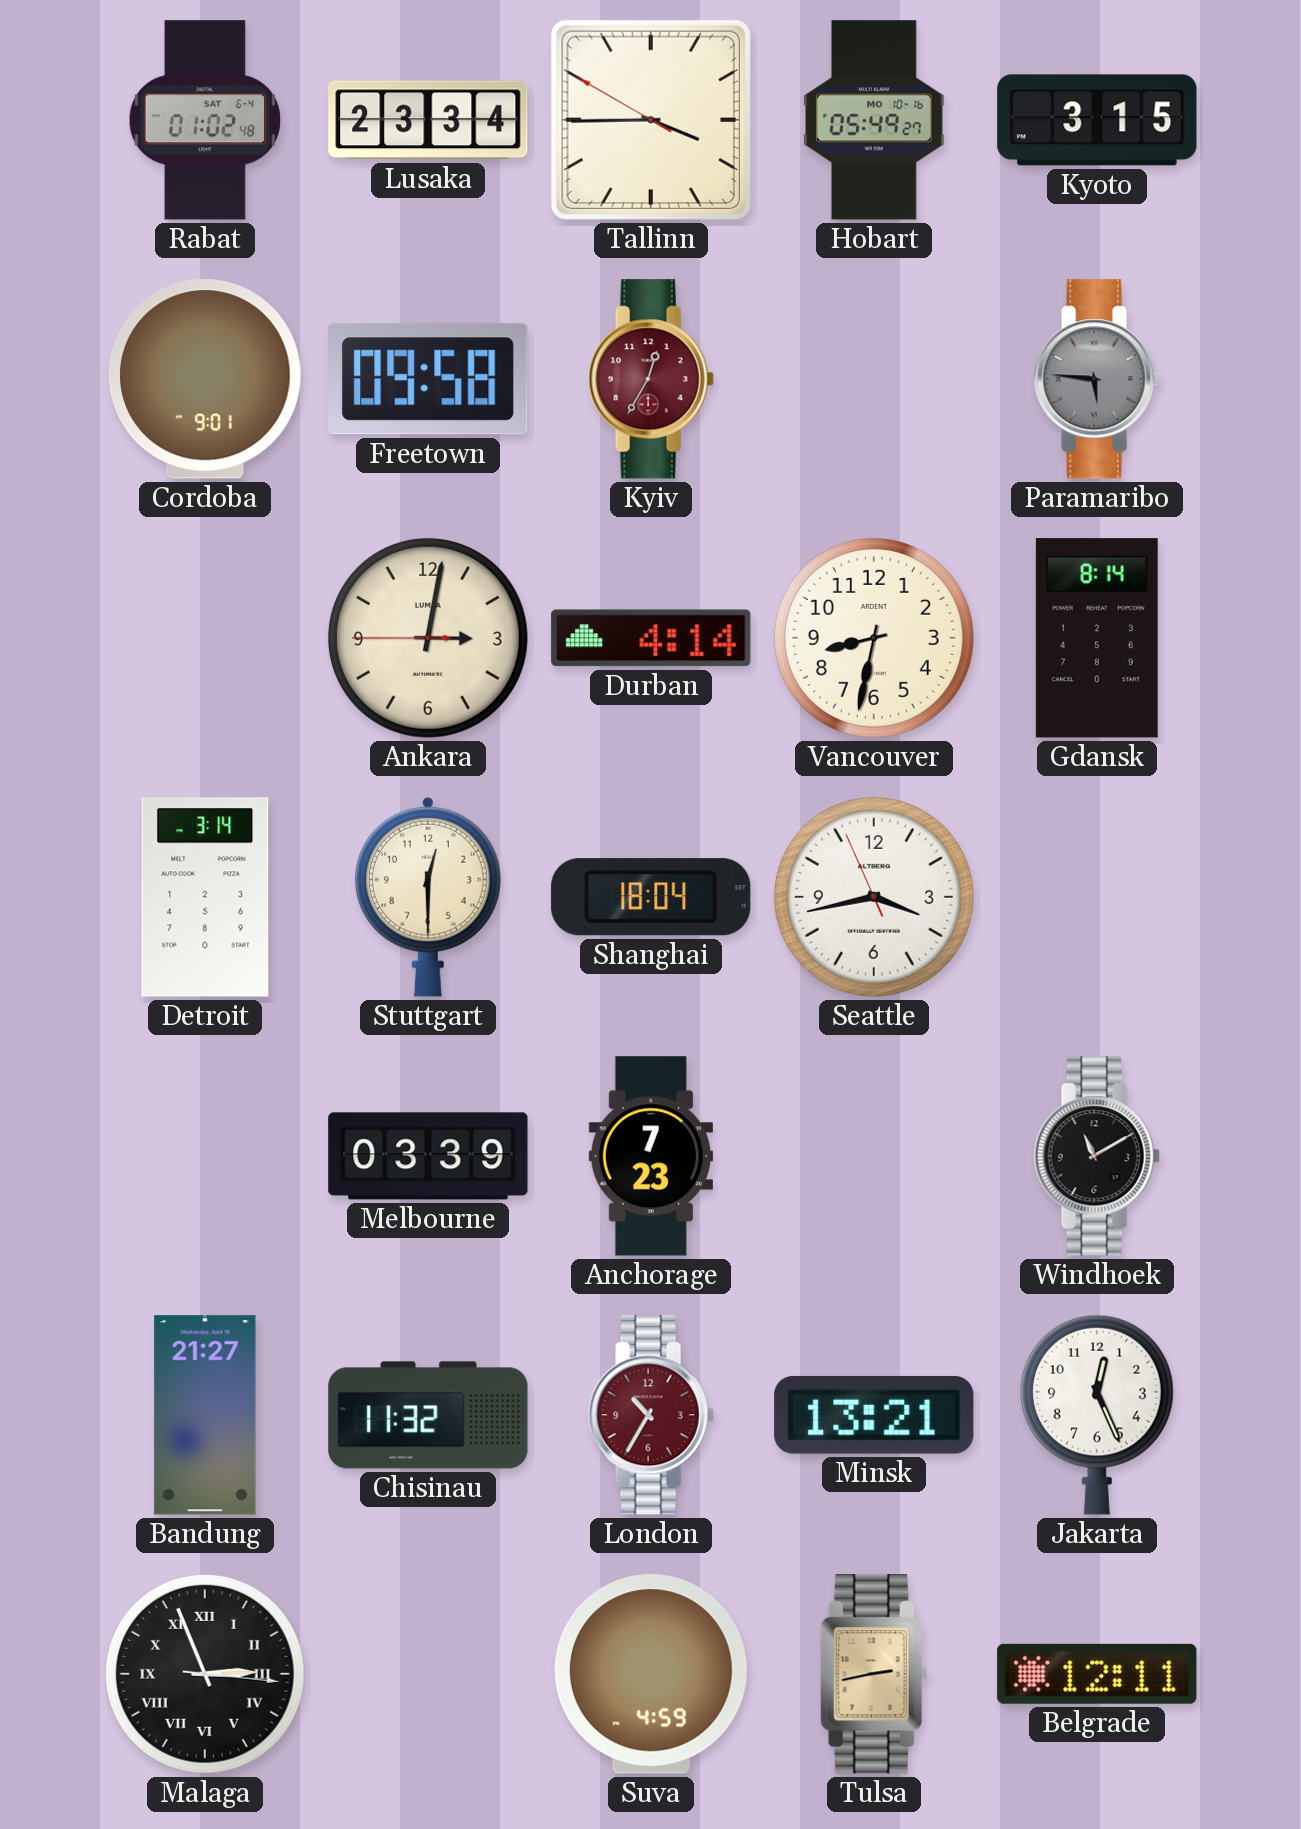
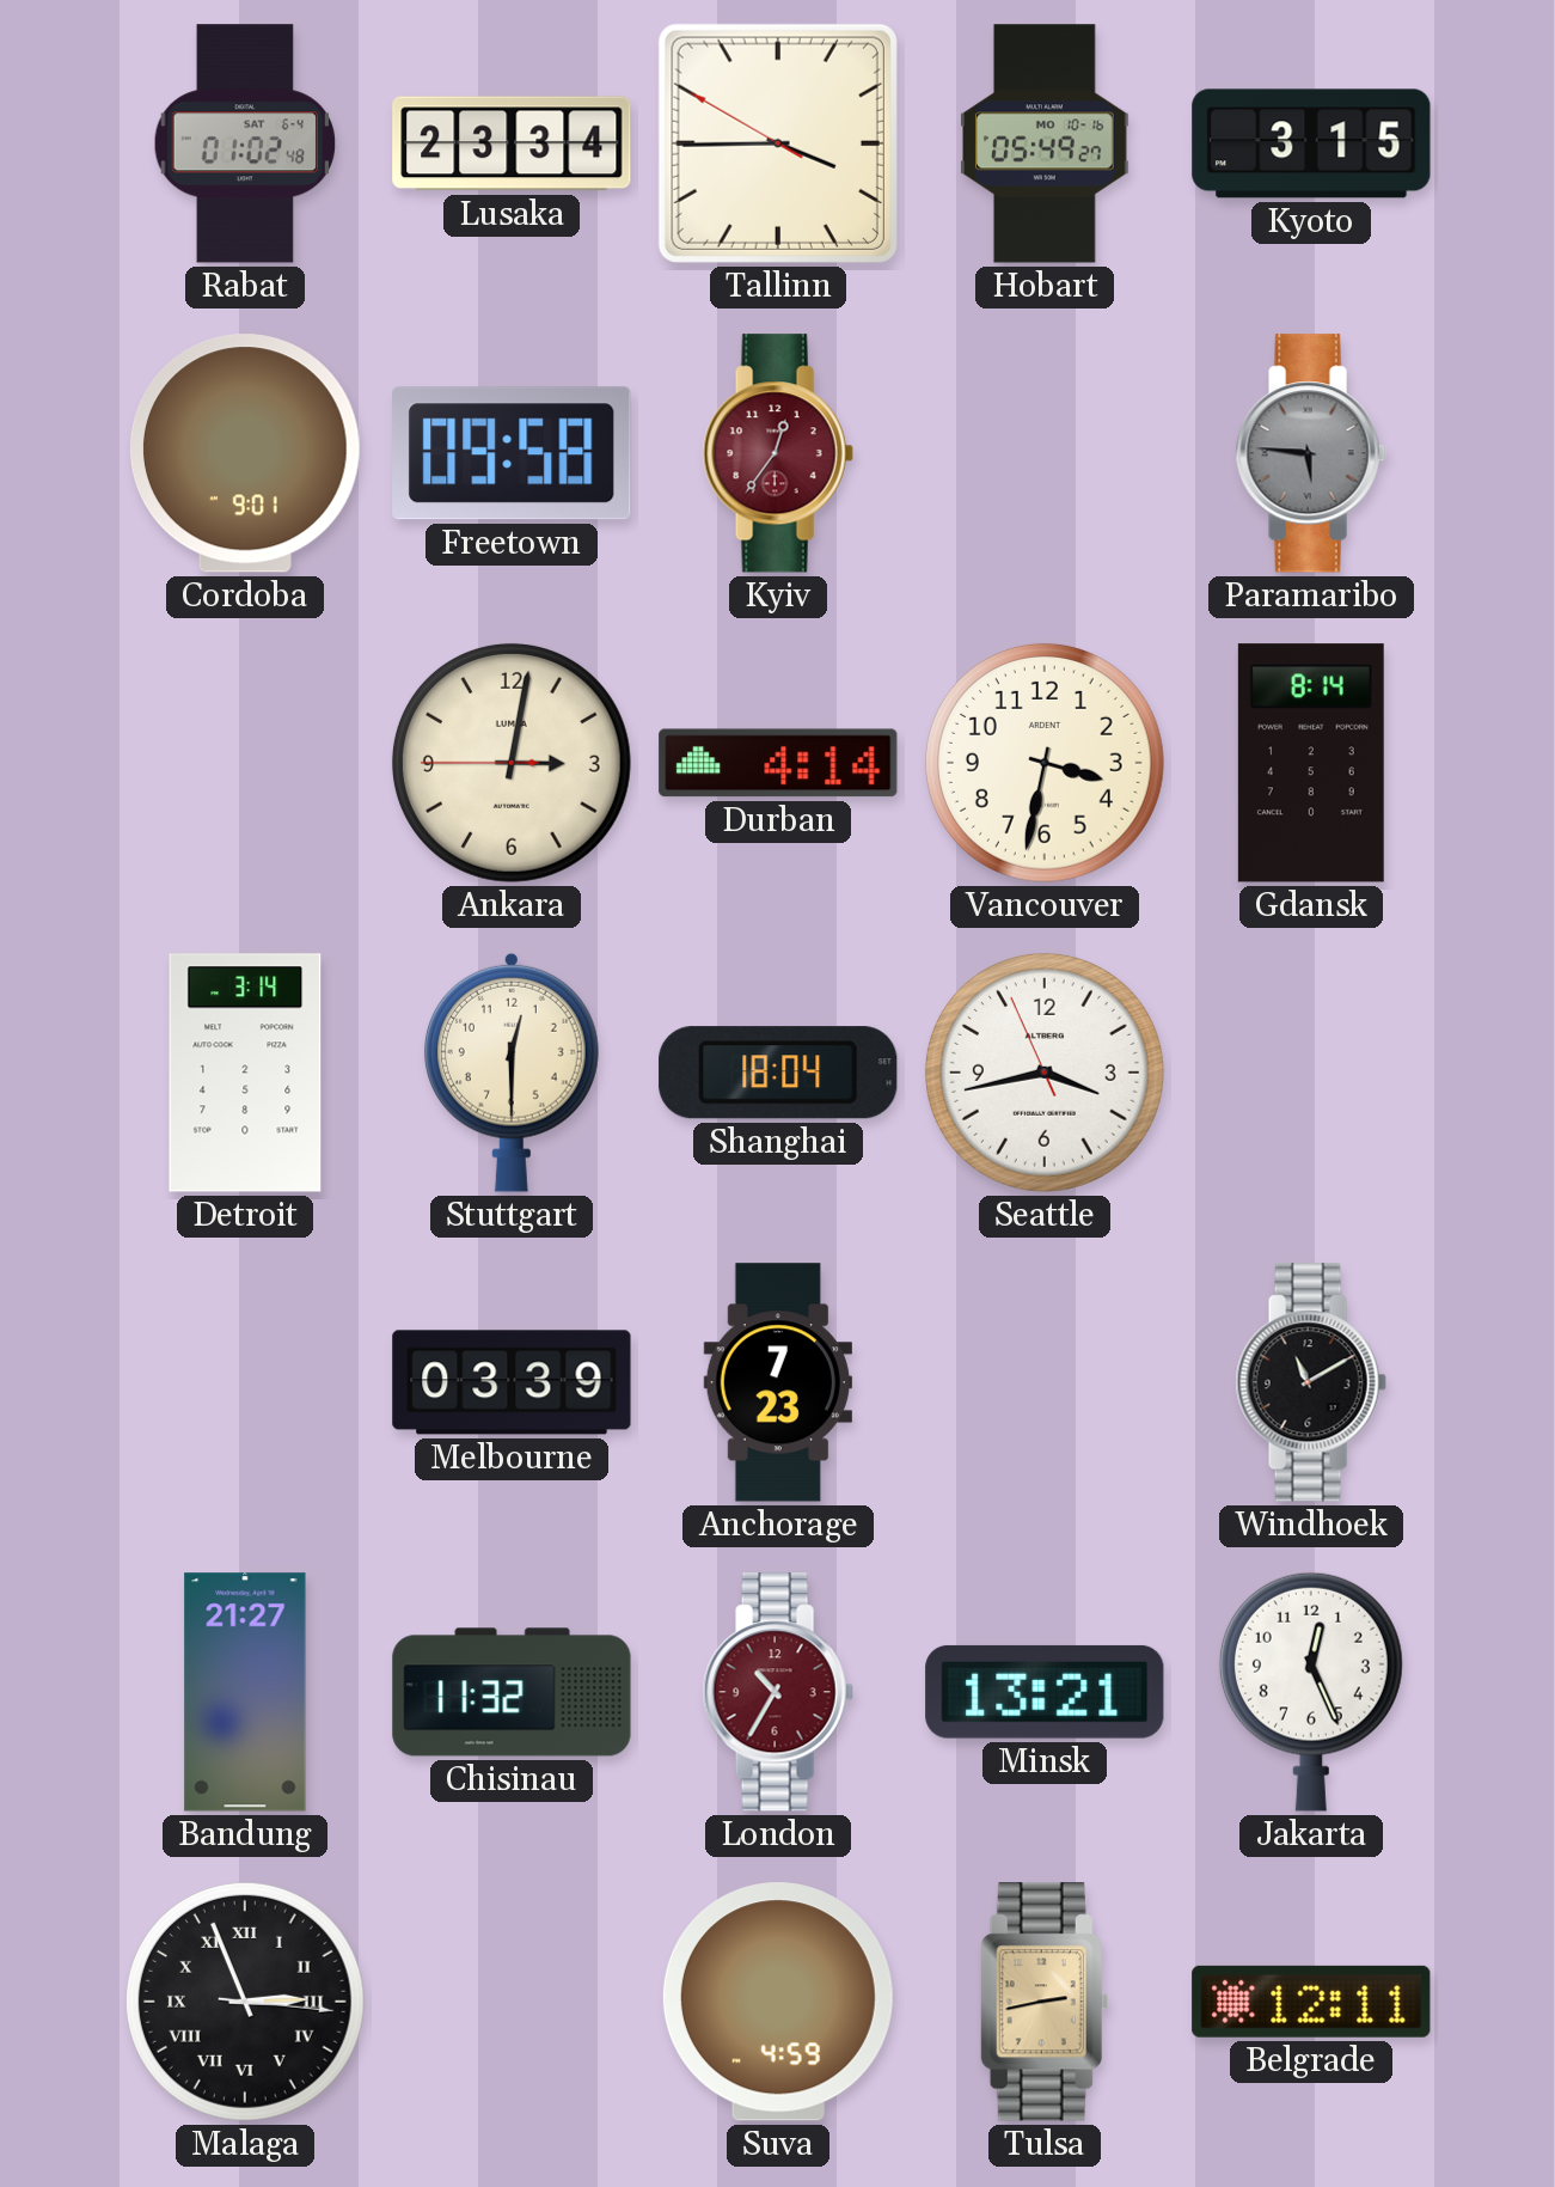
Kyiv: 12:35 -> 12:36
Vancouver: 8:32 -> 3:32
